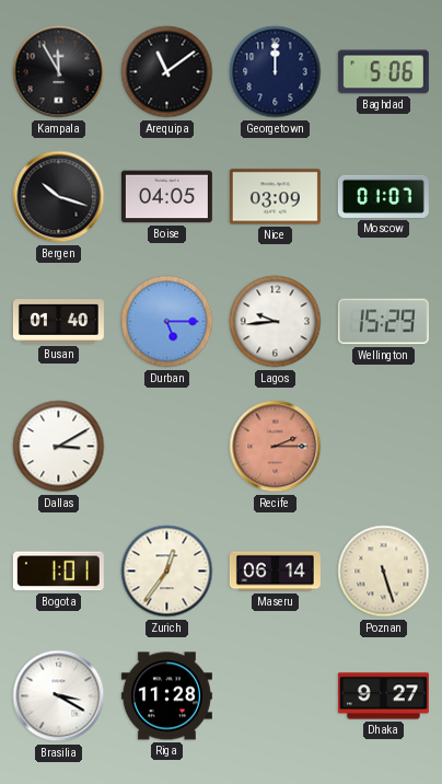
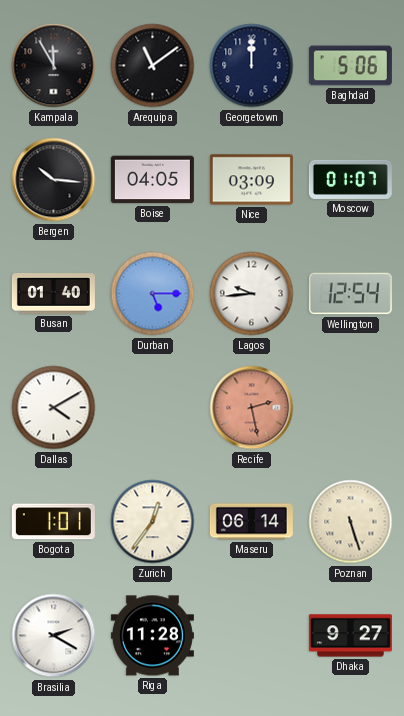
Bergen: 10:18 -> 10:16
Wellington: 15:29 -> 12:54
Dallas: 3:10 -> 4:10
Recife: 2:15 -> 2:28
Brasilia: 3:20 -> 2:20
